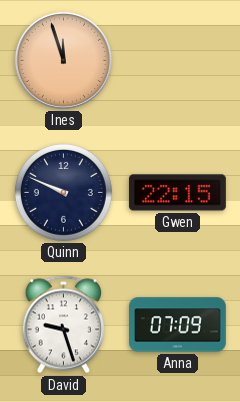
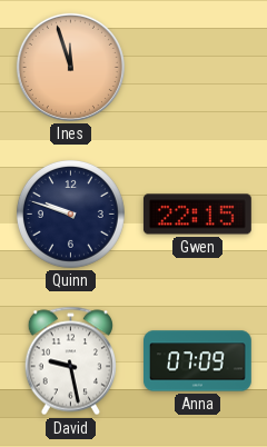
Quinn: 9:49 -> 9:48
David: 9:27 -> 9:28
